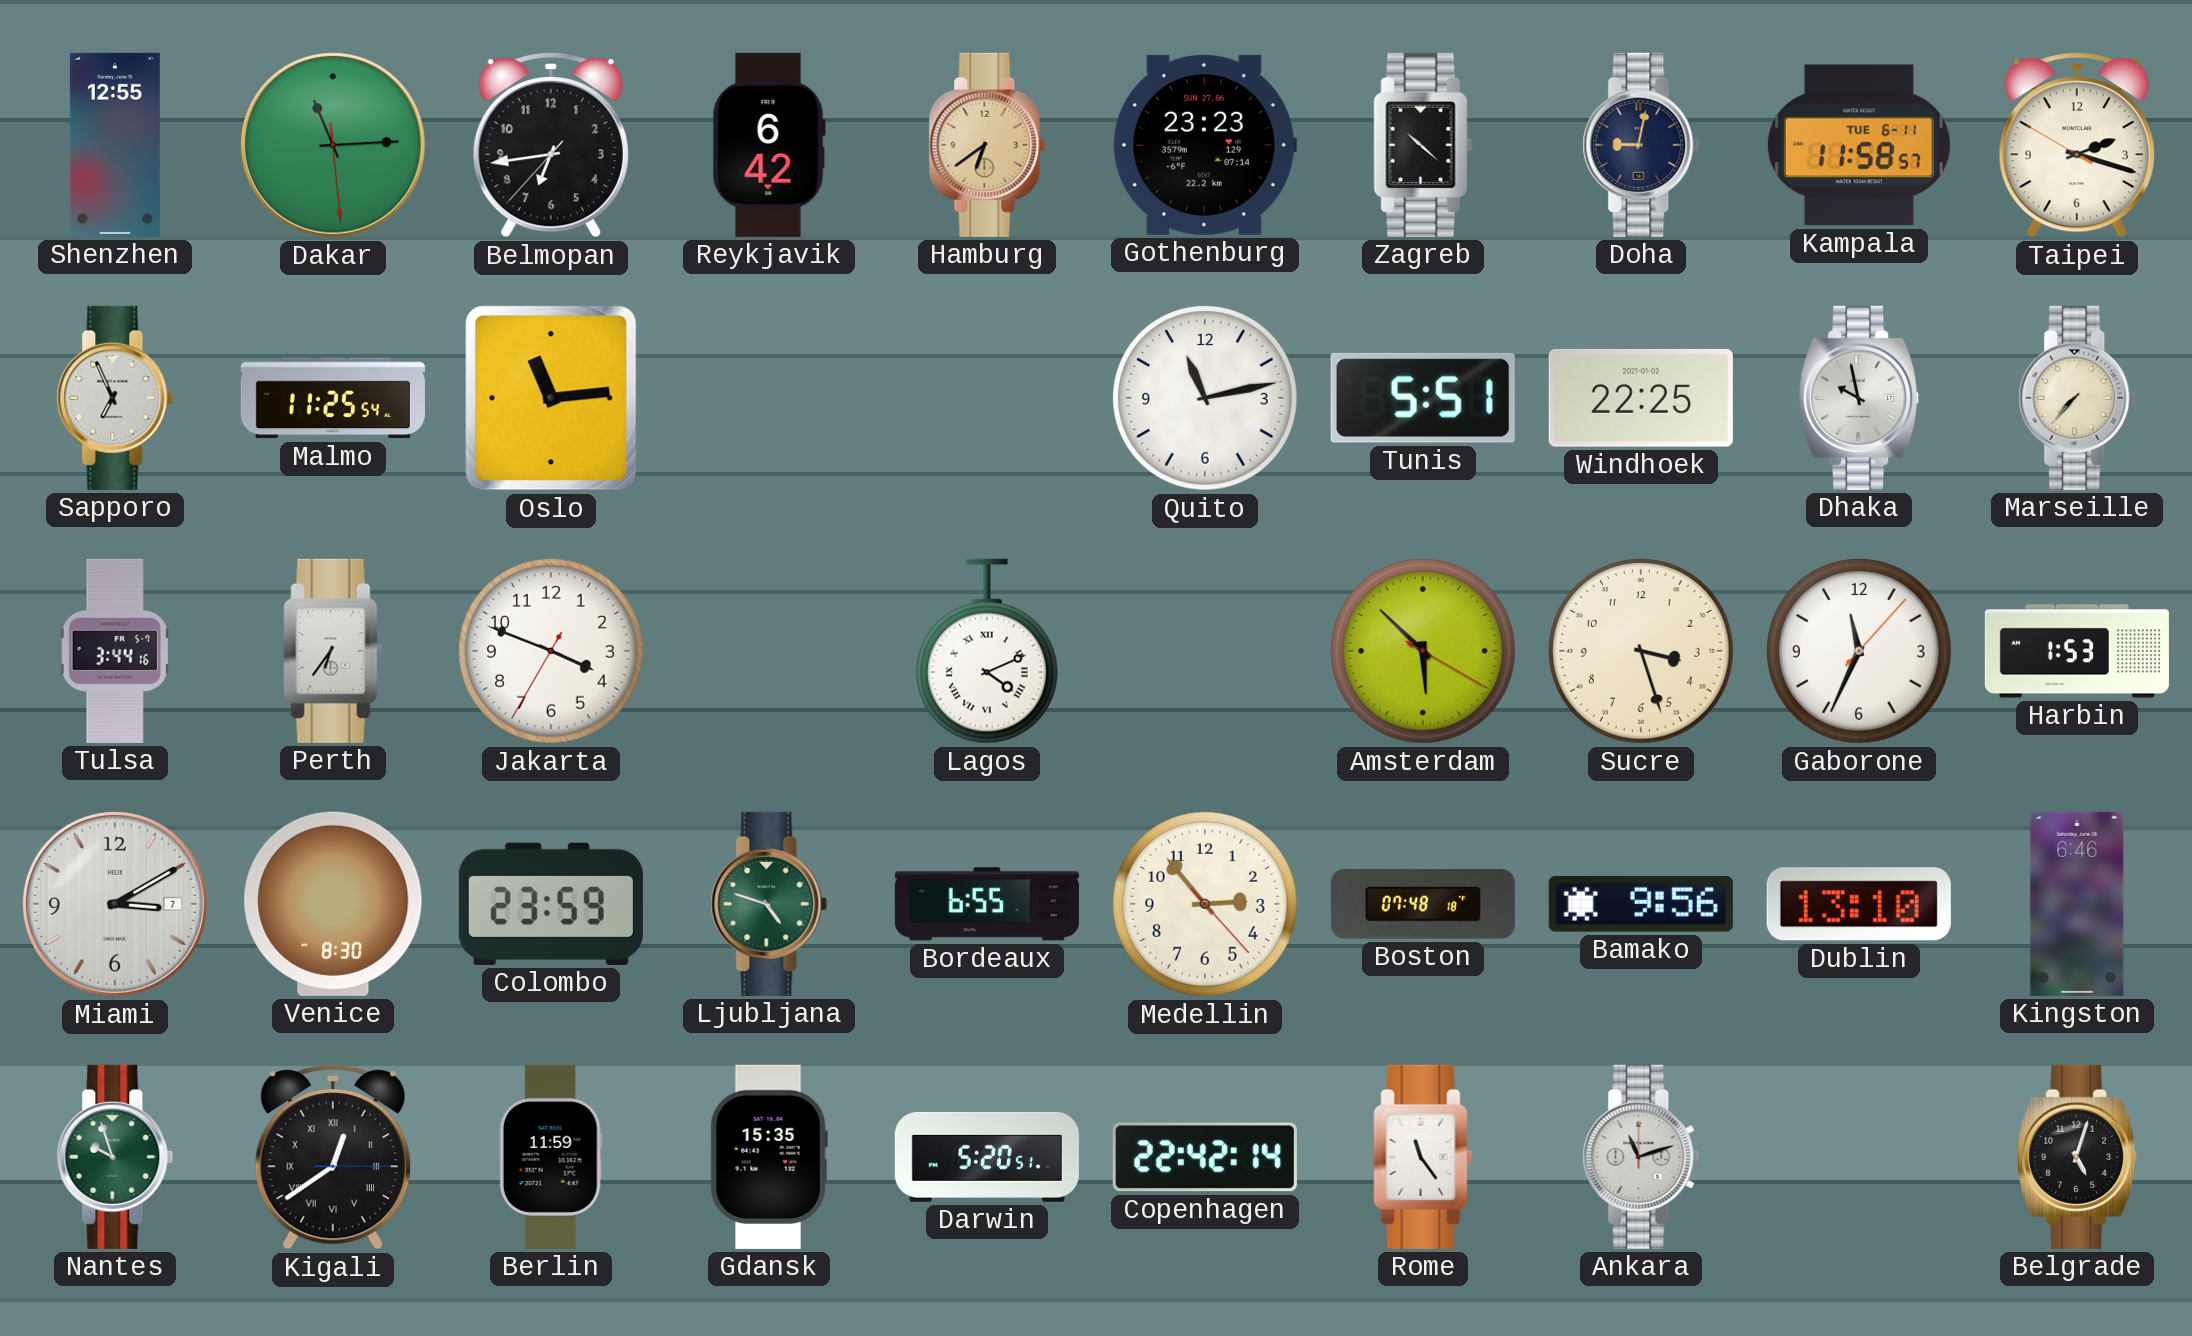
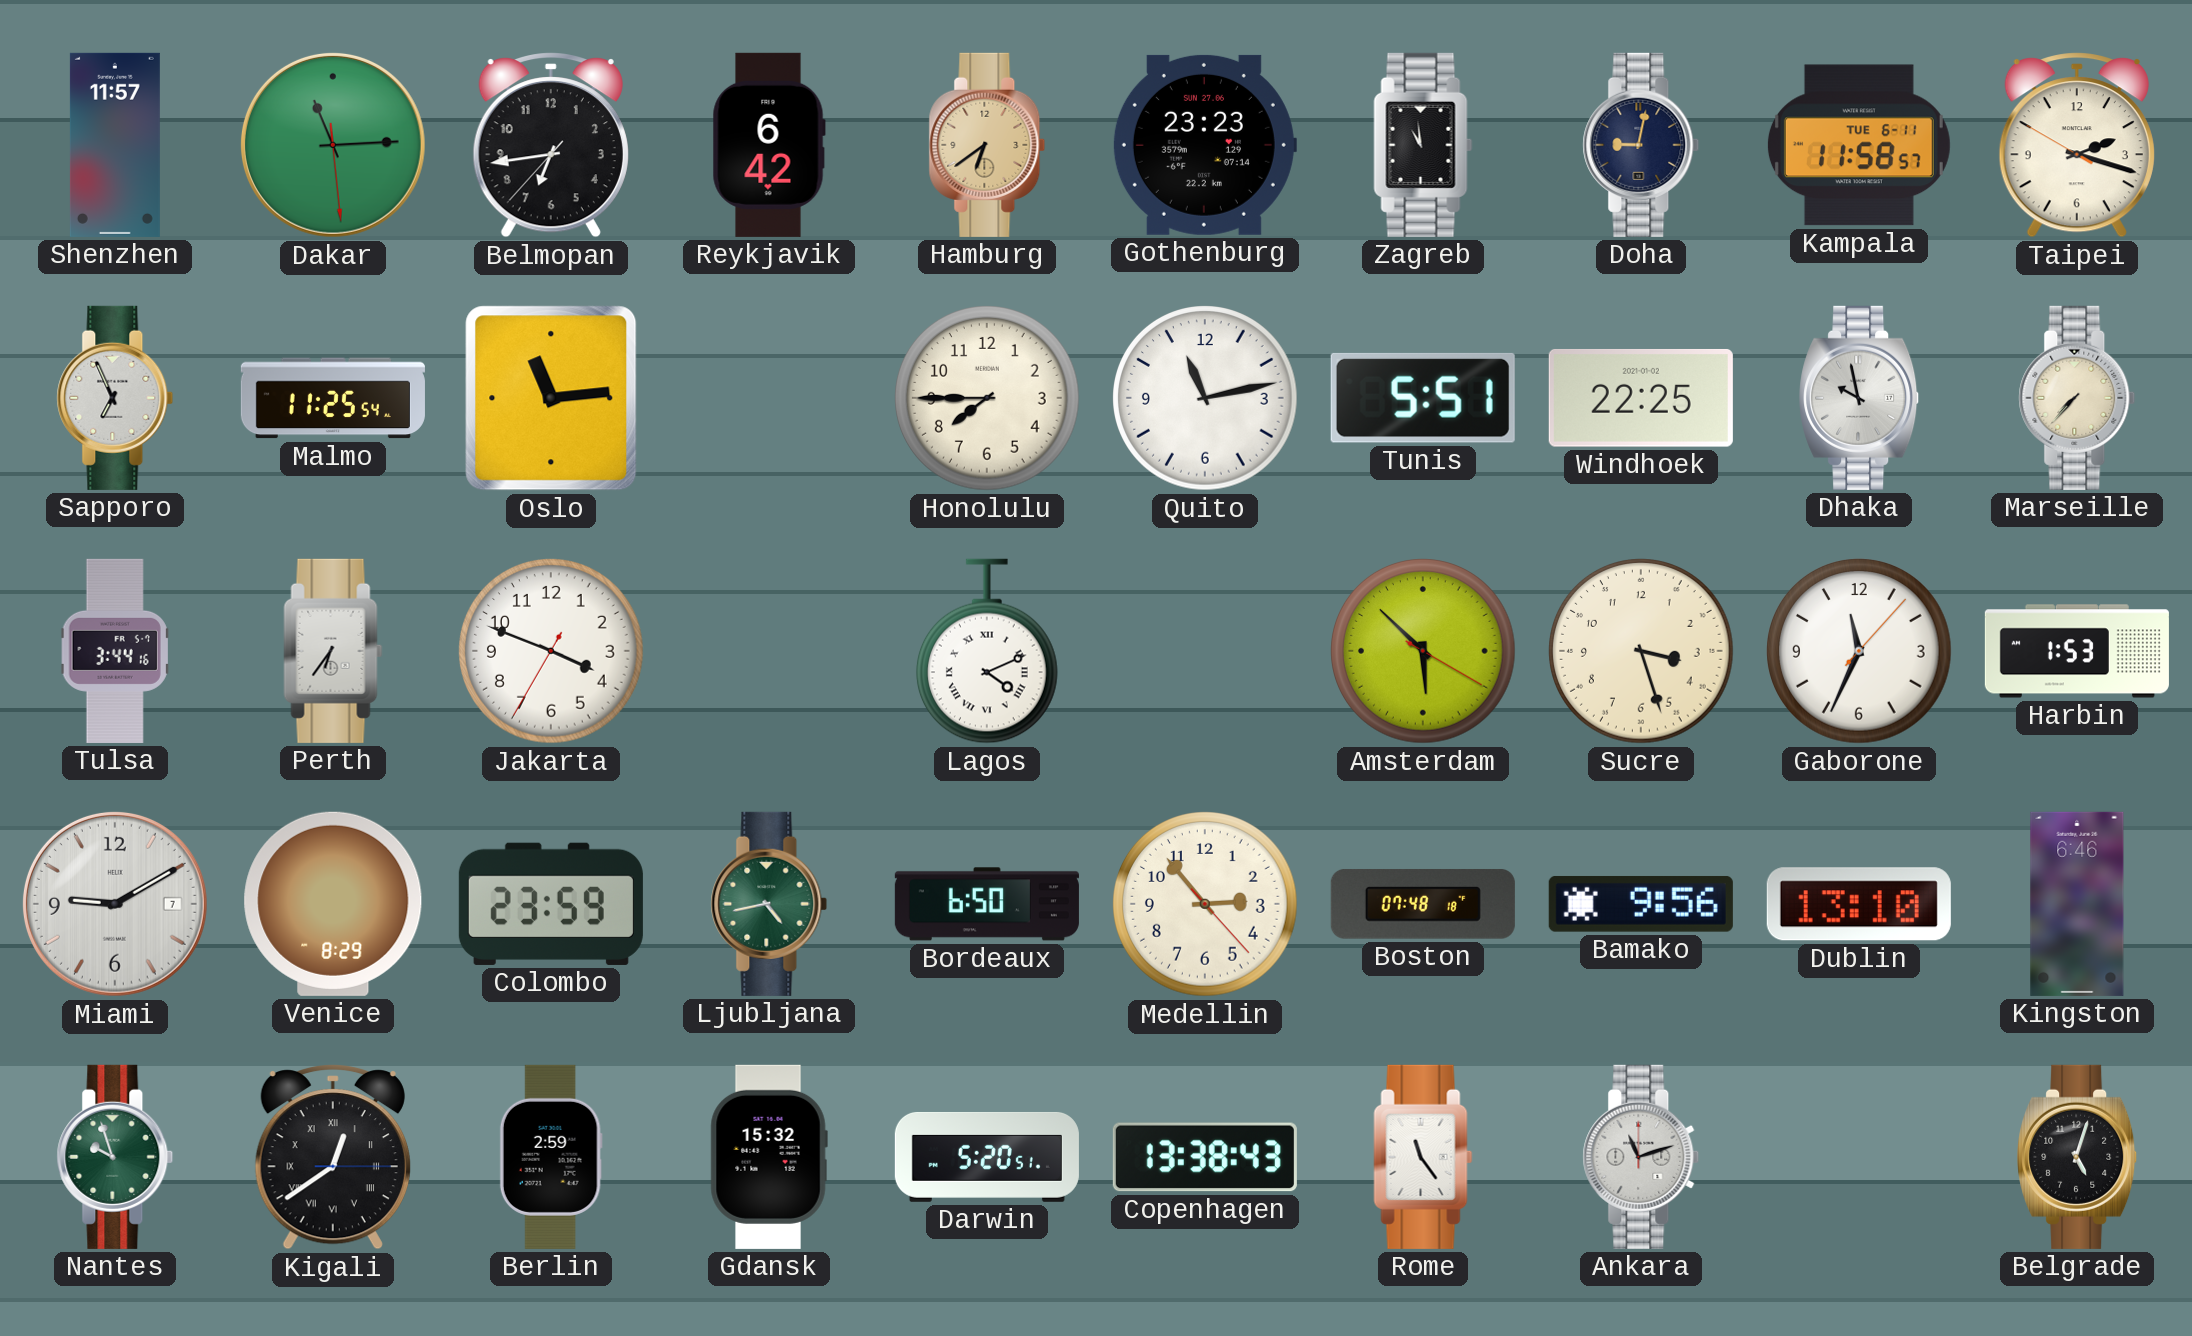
Shenzhen: 12:55 -> 11:57
Zagreb: 10:22 -> 10:59
Honolulu: none -> 7:45
Miami: 3:10 -> 9:10
Venice: 8:30 -> 8:29
Ljubljana: 4:48 -> 4:43
Bordeaux: 6:55 -> 6:50
Berlin: 11:59 -> 2:59
Gdansk: 15:35 -> 15:32
Copenhagen: 22:42 -> 13:38
